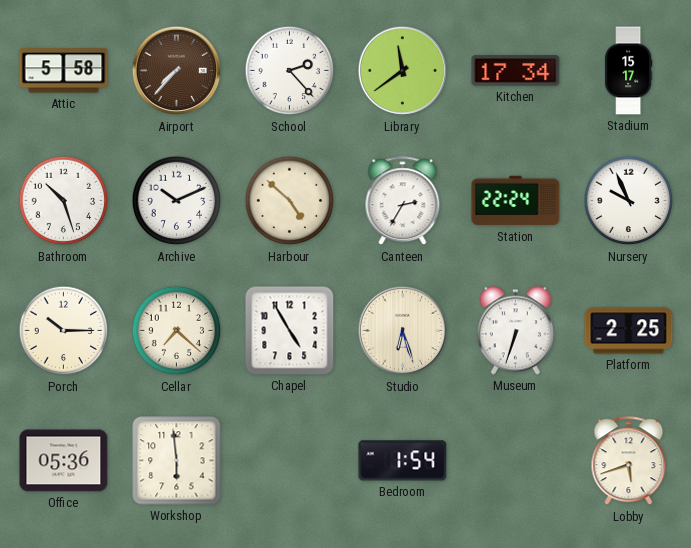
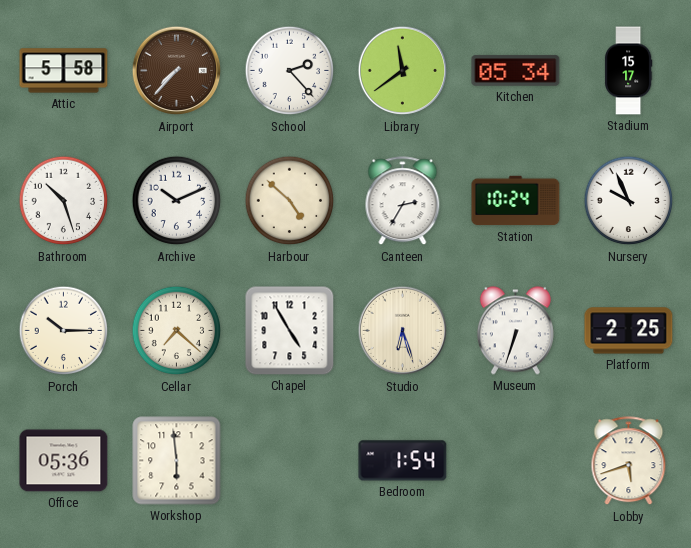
Kitchen: 17:34 -> 05:34
Station: 22:24 -> 10:24
